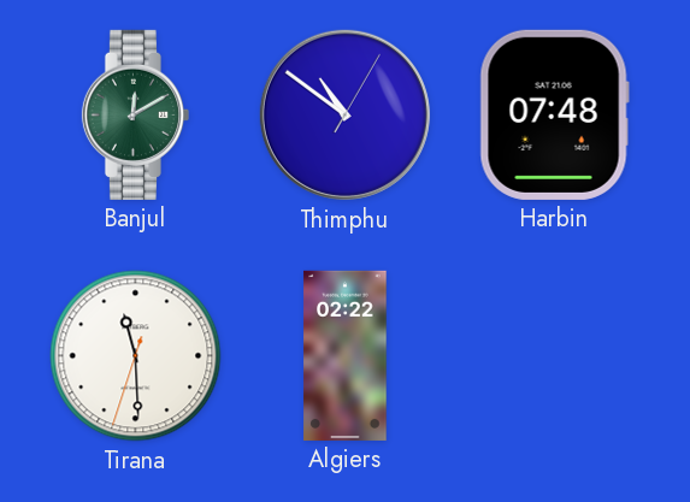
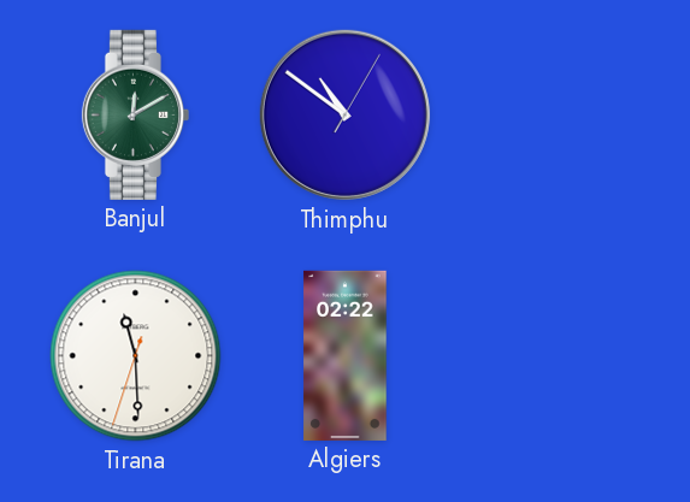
Harbin: 07:48 -> none
